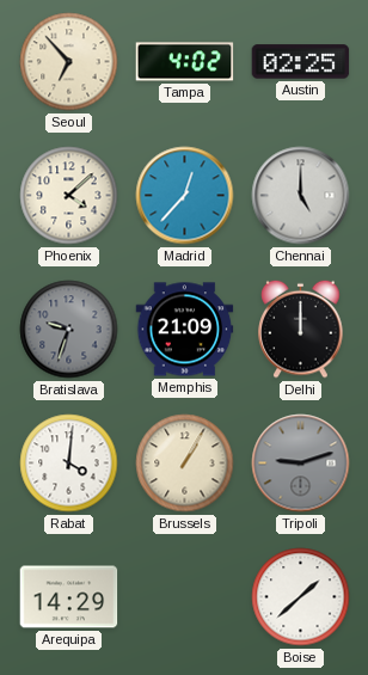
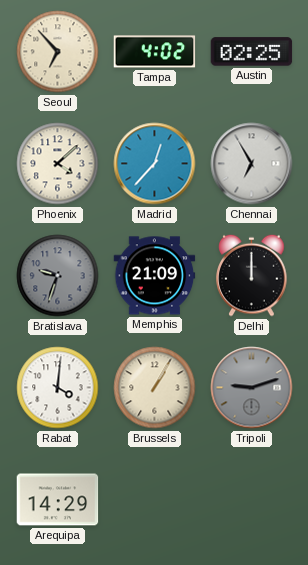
Chennai: 5:00 -> 6:55
Boise: 1:38 -> none
